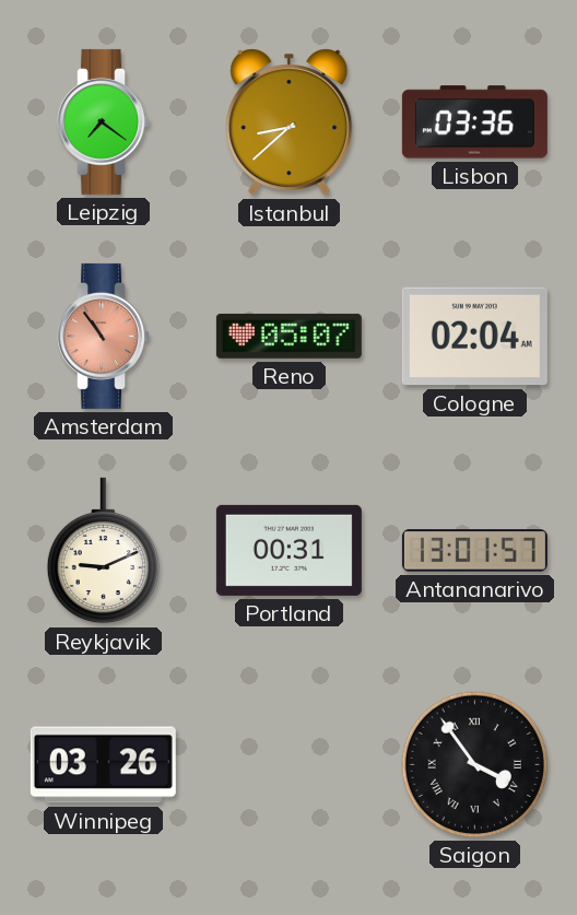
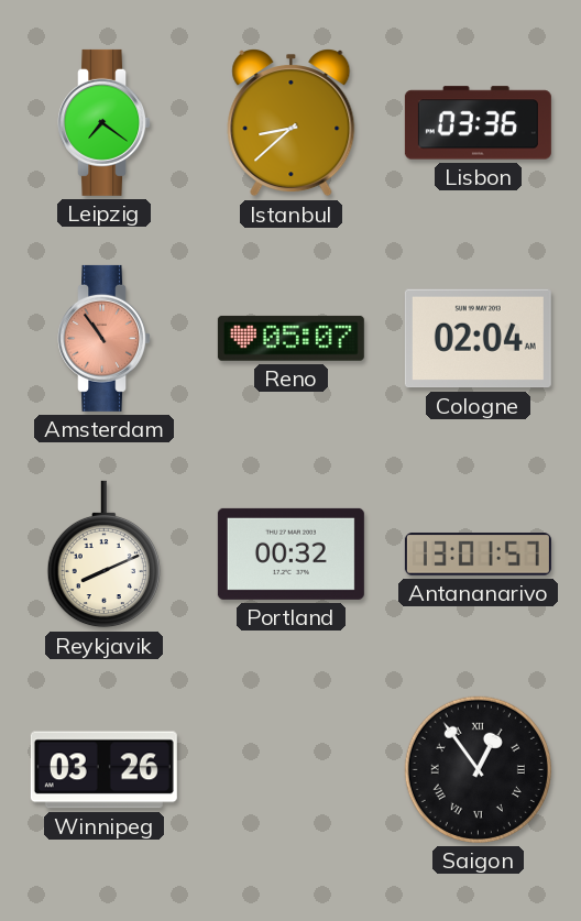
Reykjavik: 9:11 -> 8:11
Portland: 00:31 -> 00:32
Saigon: 3:54 -> 12:54
